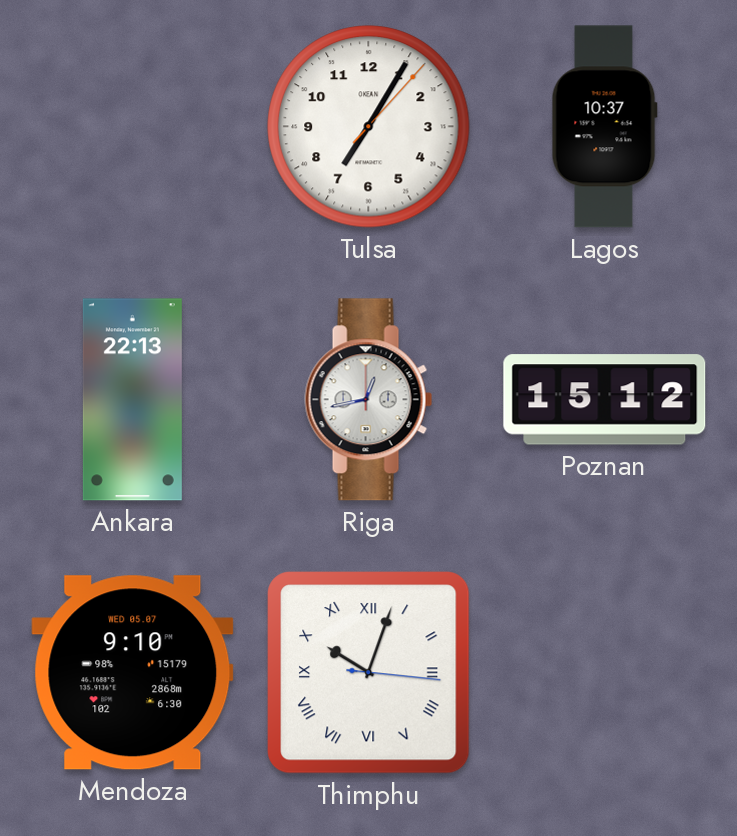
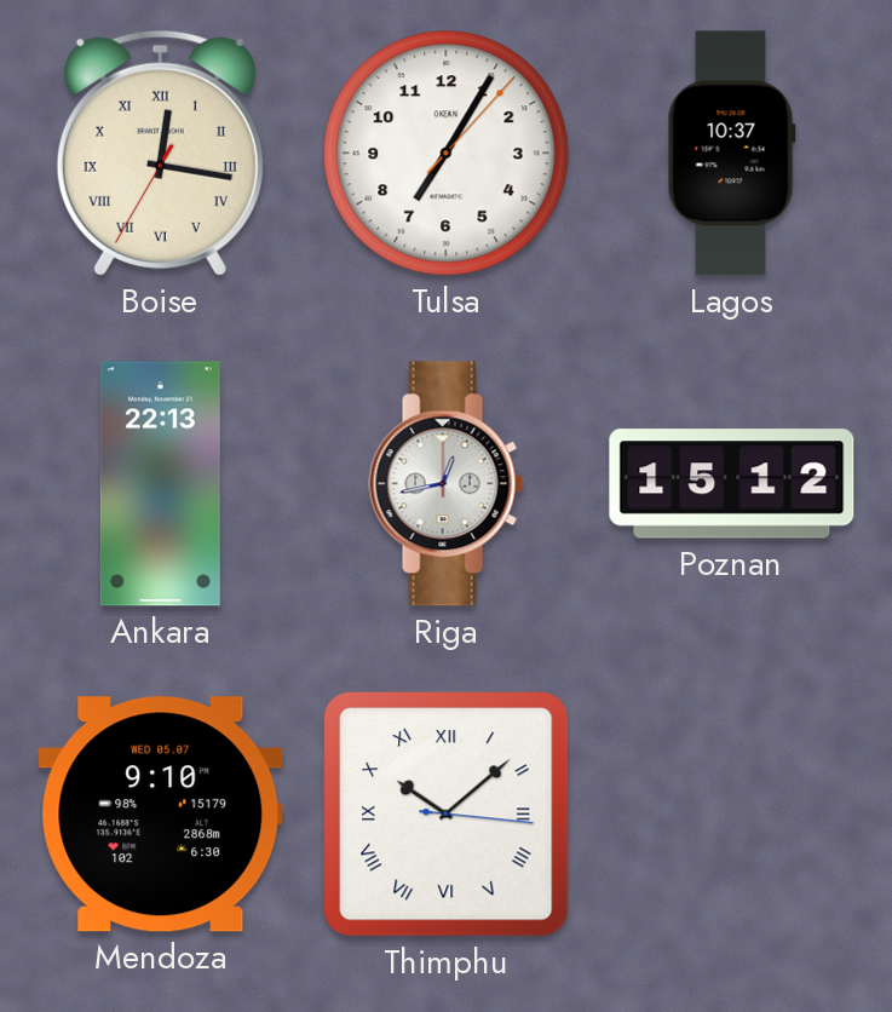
Boise: none -> 12:16
Thimphu: 10:03 -> 10:08
